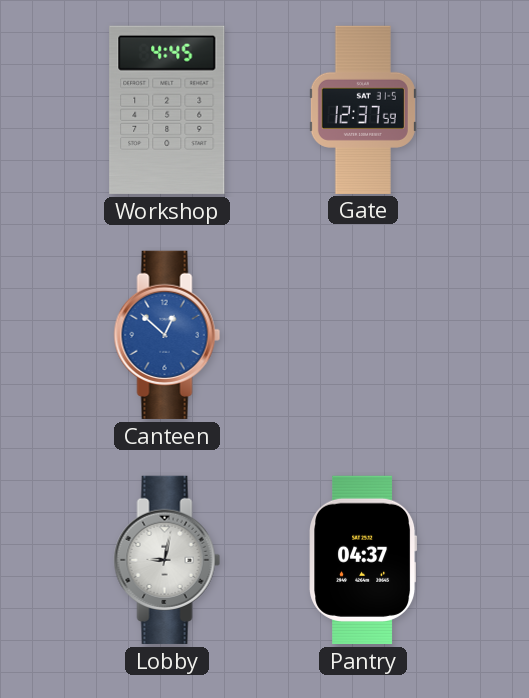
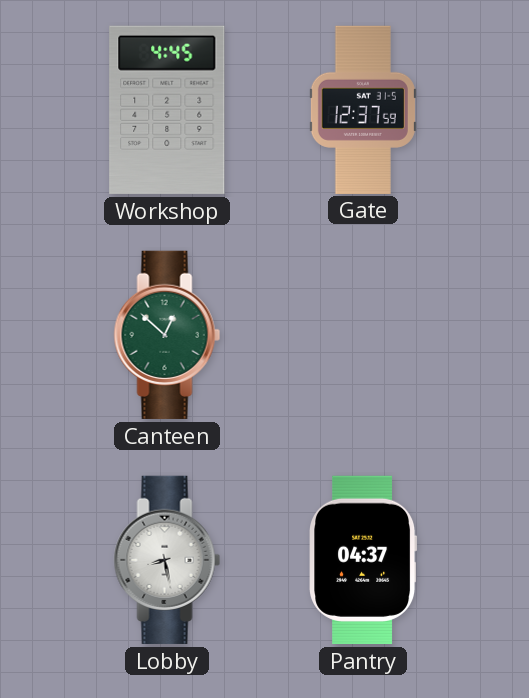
Canteen dial: blue -> green
Lobby: 9:02 -> 8:28
